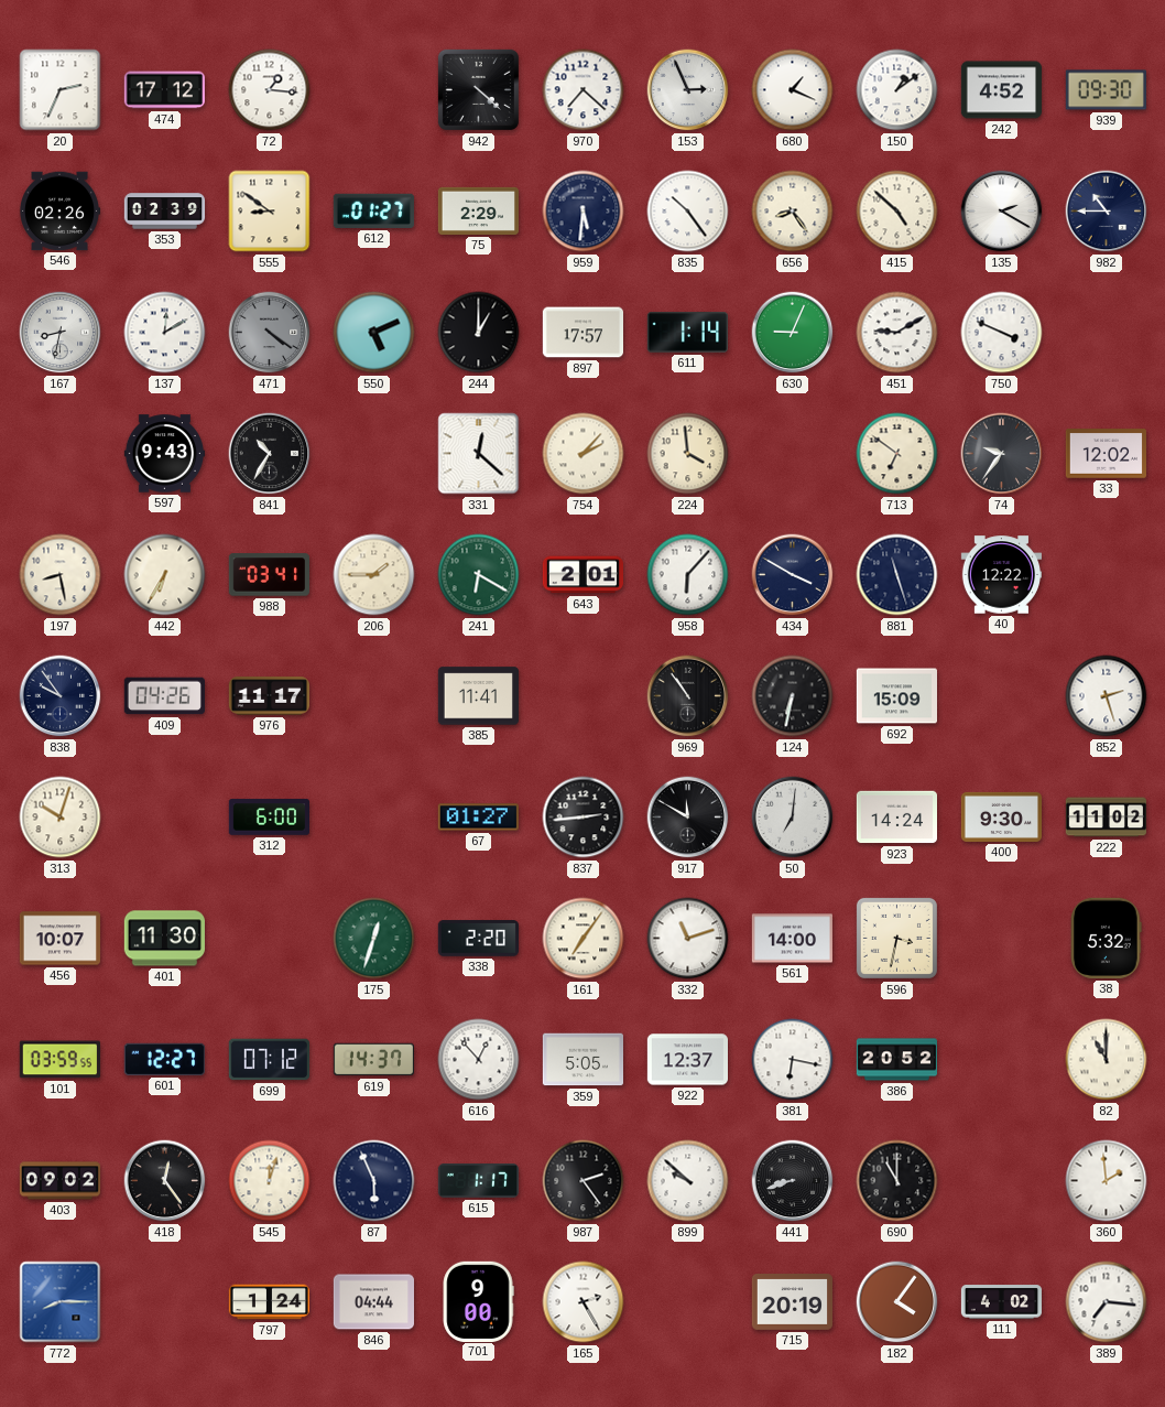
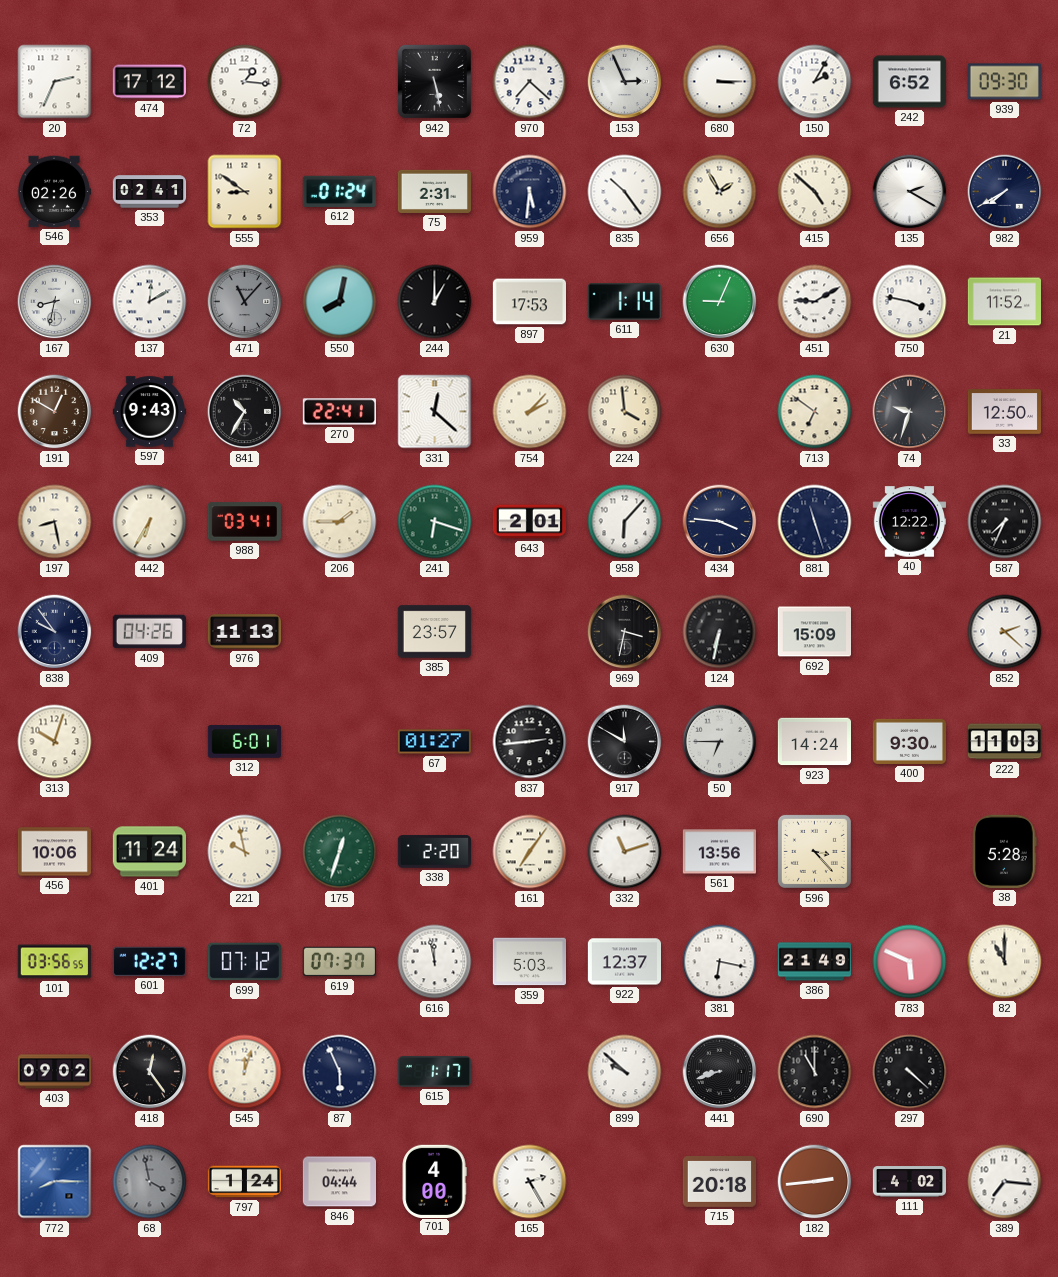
942: 4:22 -> 5:28
680: 1:19 -> 3:15
150: 1:09 -> 2:05
242: 4:52 -> 6:52
353: 02:39 -> 02:41
612: 01:27 -> 01:24
75: 2:29 -> 2:31
656: 8:24 -> 1:55
982: 10:45 -> 7:40
471: 4:21 -> 11:07
550: 5:11 -> 8:02
897: 17:57 -> 17:53
750: 3:49 -> 3:47
21: none -> 11:52
191: none -> 12:50
270: none -> 22:41
74: 9:36 -> 9:33
33: 12:02 -> 12:50
241: 6:20 -> 6:18
434: 3:50 -> 3:46
587: none -> 7:34
976: 11:17 -> 11:13
385: 11:41 -> 23:57
969: 10:54 -> 3:32
852: 2:27 -> 2:22
312: 6:00 -> 6:01
50: 7:01 -> 6:45
222: 11:02 -> 11:03
456: 10:07 -> 10:06
401: 11:30 -> 11:24
221: none -> 9:58
561: 14:00 -> 13:56
596: 3:32 -> 3:23
38: 5:32 -> 5:28
101: 03:59 -> 03:56
619: 14:37 -> 07:37
616: 12:53 -> 11:58
359: 5:05 -> 5:03
386: 20:52 -> 21:49
783: none -> 5:49
987: 2:24 -> none
297: none -> 4:22
360: 1:59 -> none
68: none -> 3:58
701: 9:00 -> 4:00
715: 20:19 -> 20:18
182: 4:06 -> 2:44
